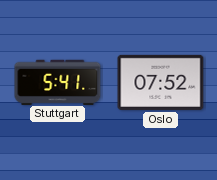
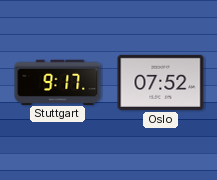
Stuttgart: 5:41 -> 9:17
